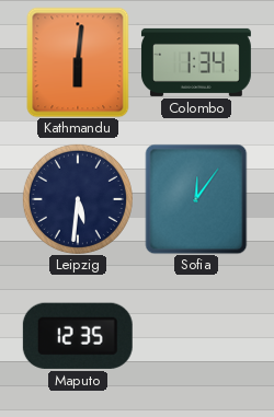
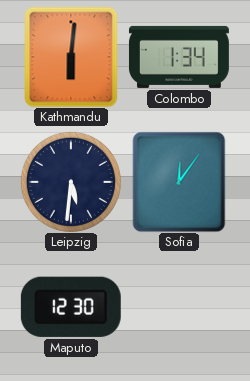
Maputo: 12:35 -> 12:30
